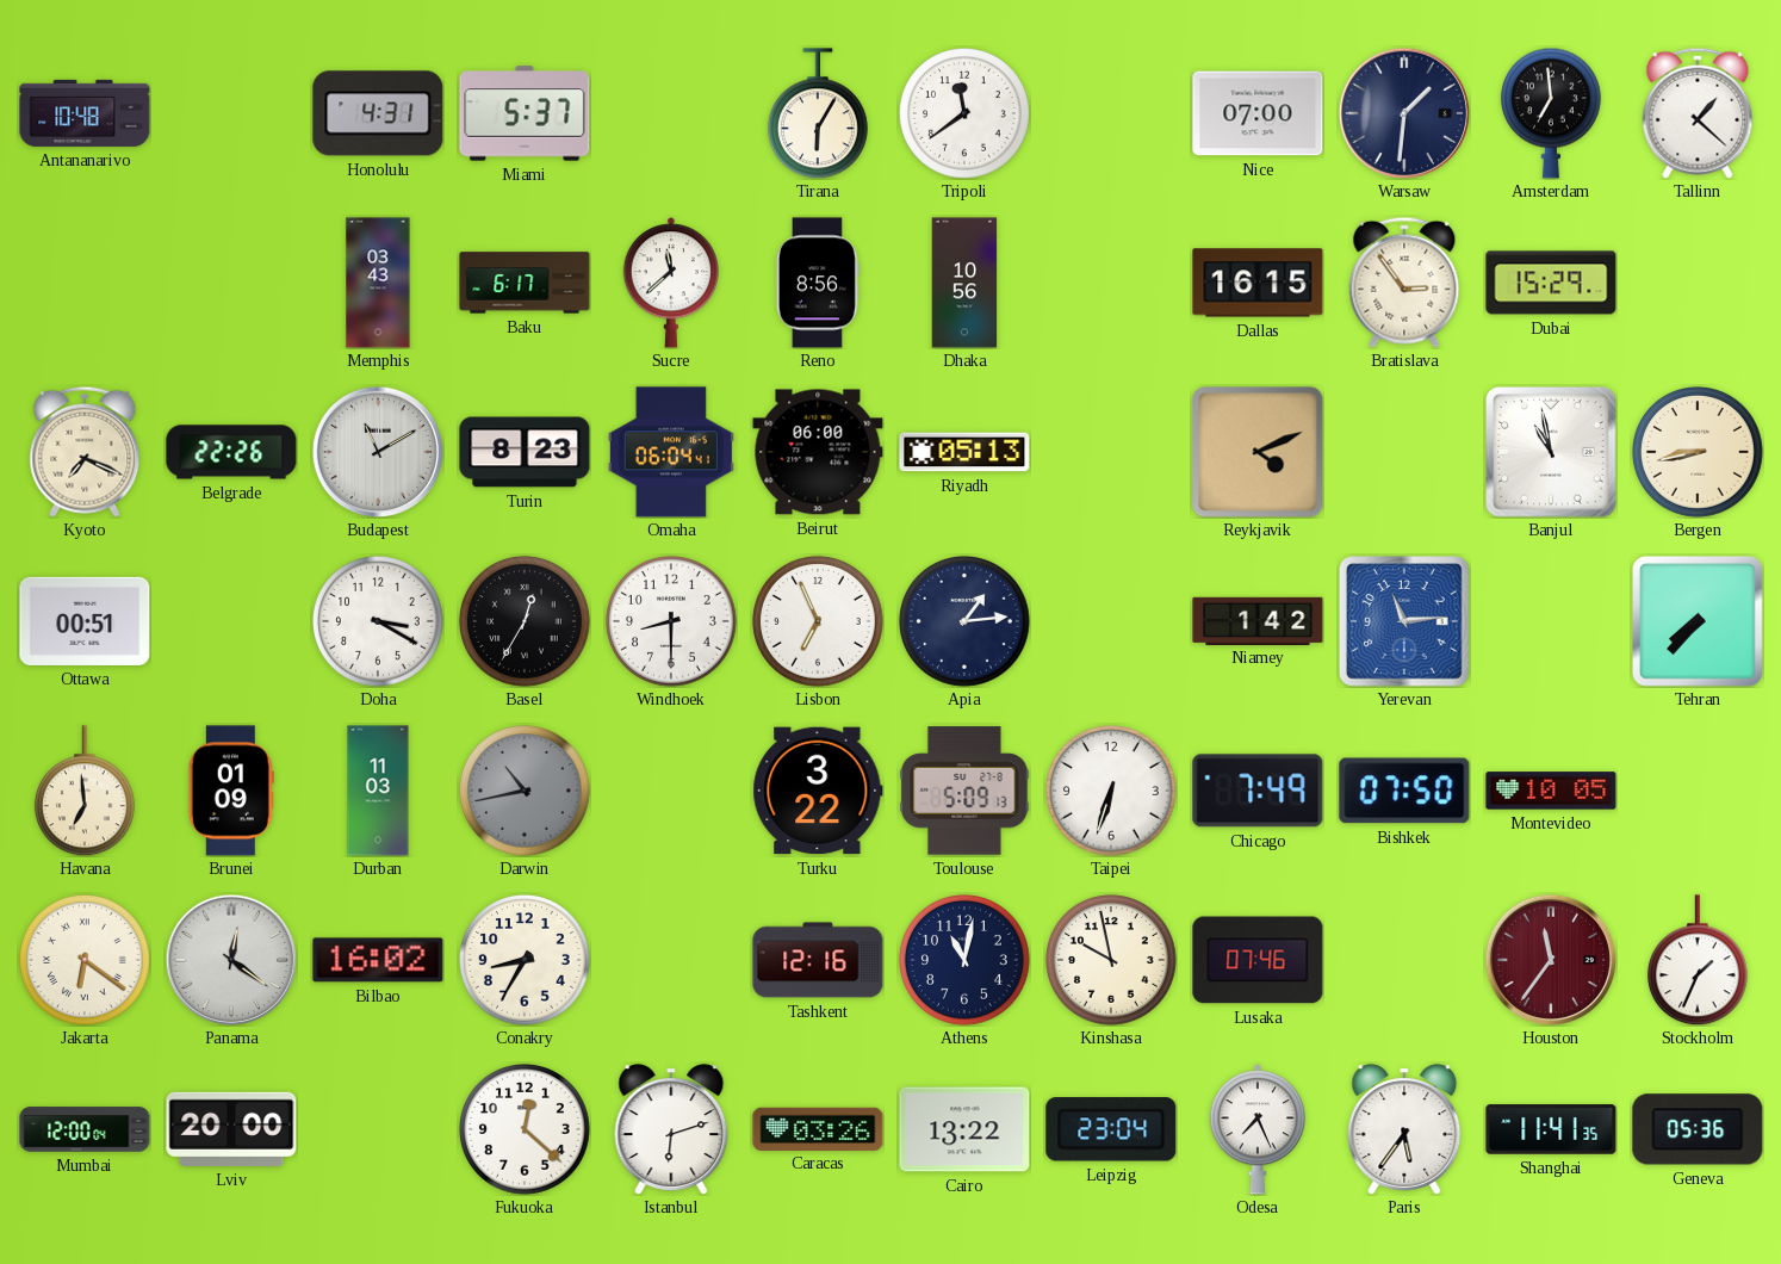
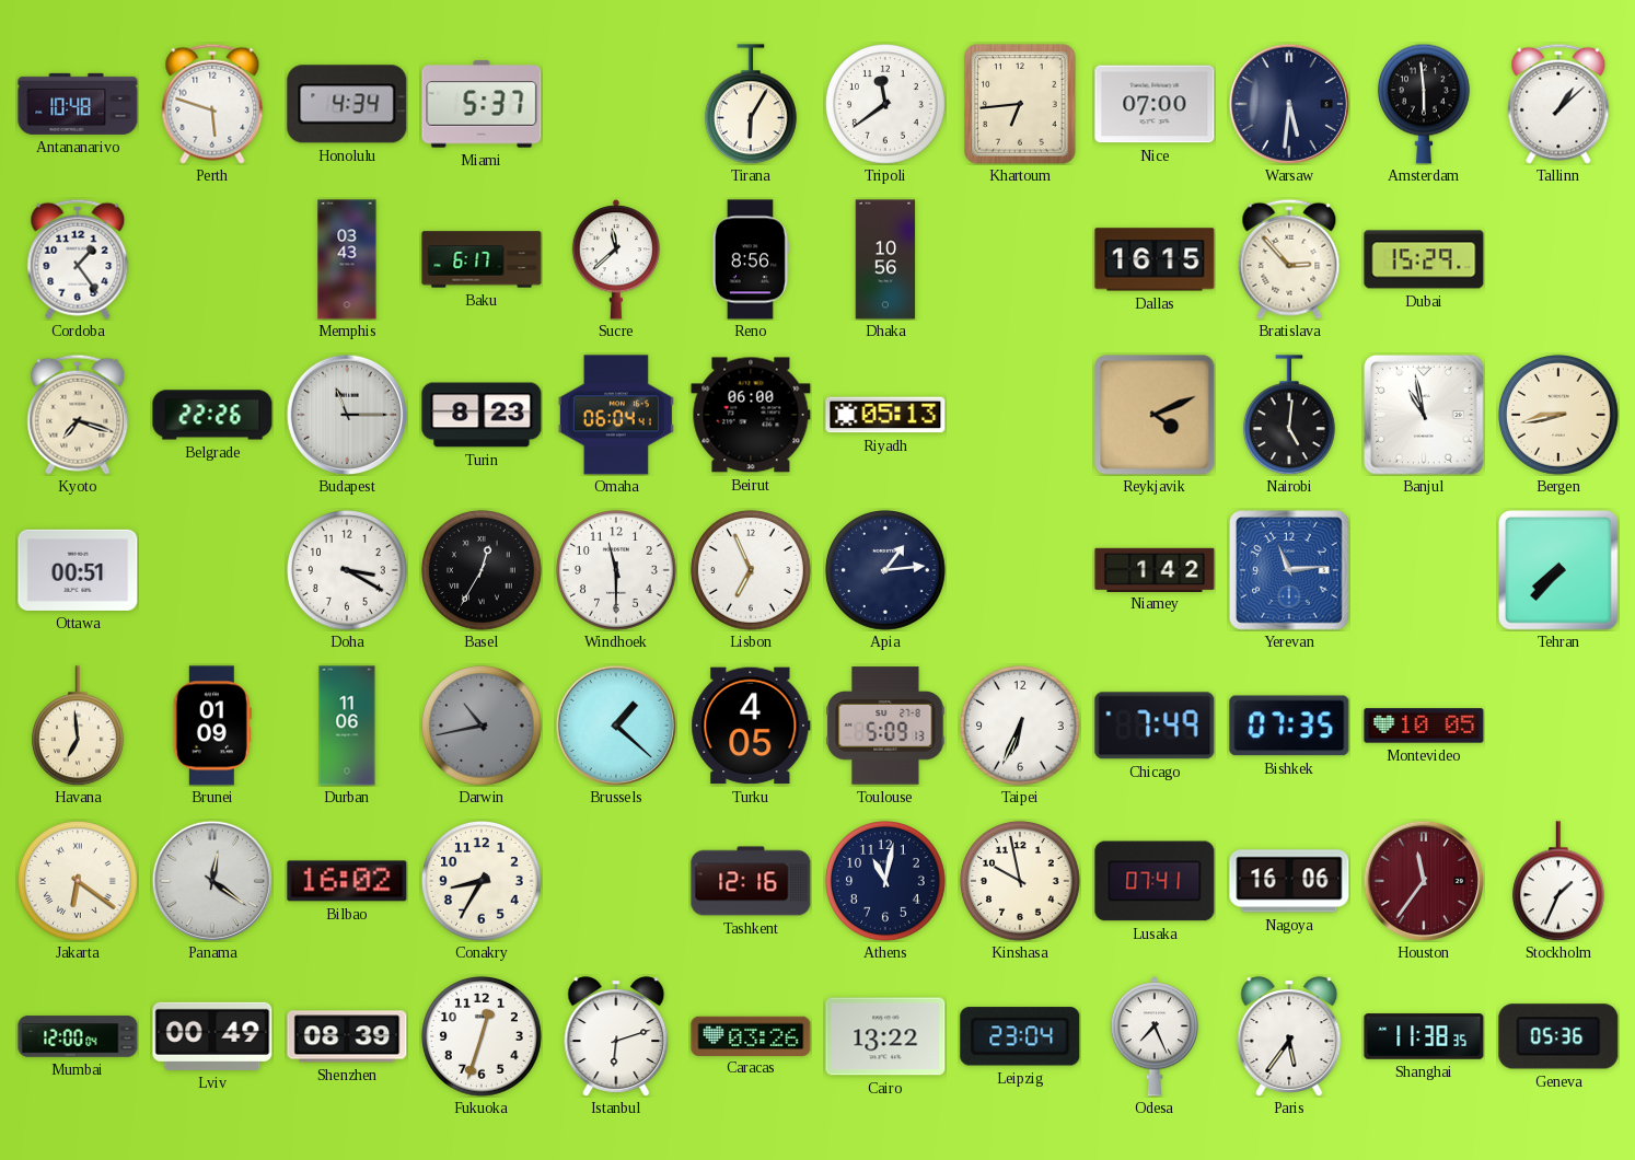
Perth: none -> 5:48
Honolulu: 4:31 -> 4:34
Khartoum: none -> 6:44
Warsaw: 1:31 -> 5:31
Amsterdam: 6:59 -> 5:59
Tallinn: 1:22 -> 1:08
Cordoba: none -> 1:24
Bratislava: 2:54 -> 2:53
Kyoto: 7:19 -> 7:18
Budapest: 11:10 -> 11:15
Nairobi: none -> 5:01
Windhoek: 8:30 -> 11:30
Durban: 11:03 -> 11:06
Brussels: none -> 1:22
Turku: 3:22 -> 4:05
Taipei: 6:33 -> 6:34
Bishkek: 07:50 -> 07:35
Lusaka: 07:46 -> 07:41
Nagoya: none -> 16:06
Lviv: 20:00 -> 00:49
Shenzhen: none -> 08:39
Fukuoka: 12:22 -> 12:33
Shanghai: 11:41 -> 11:38
